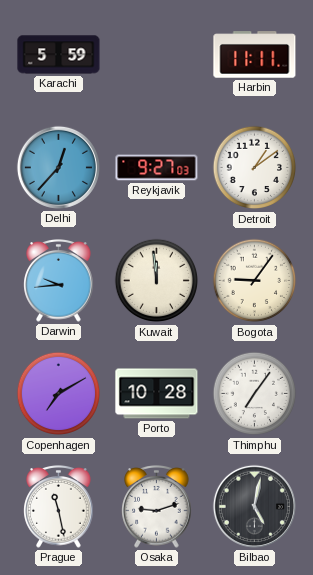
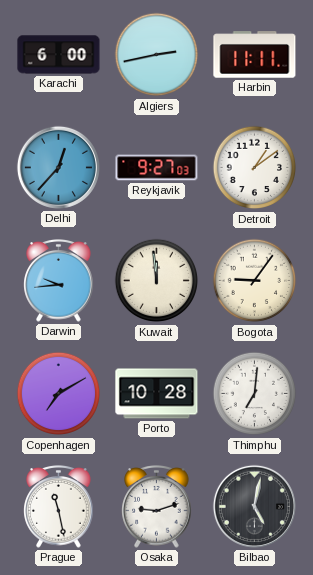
Karachi: 5:59 -> 6:00
Algiers: none -> 2:43
Thimphu: 7:06 -> 7:01
